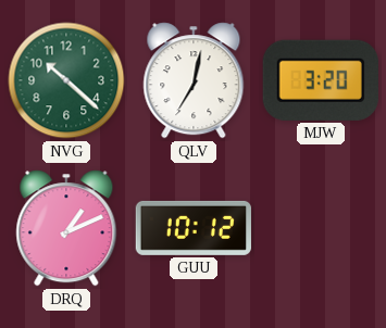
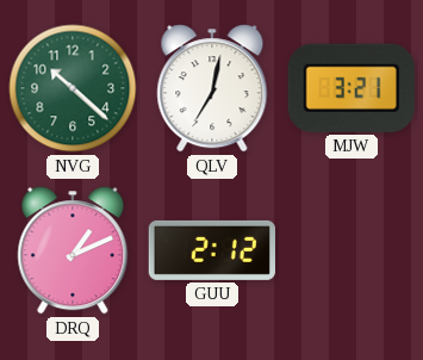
MJW: 3:20 -> 3:21
GUU: 10:12 -> 2:12
